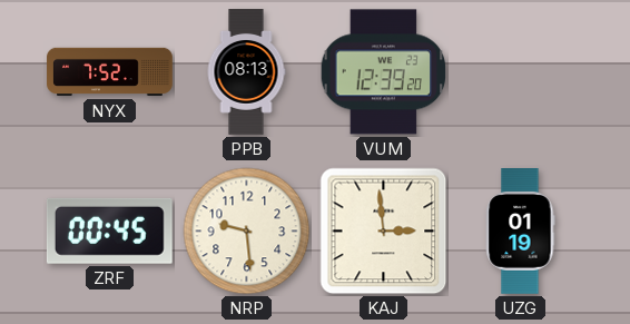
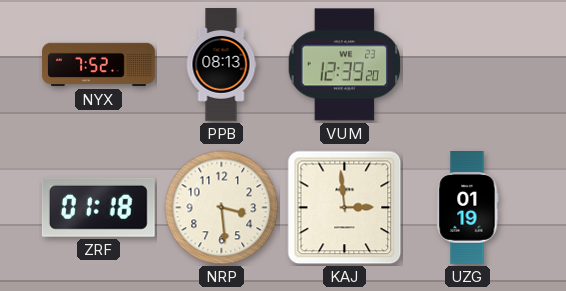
ZRF: 00:45 -> 01:18
NRP: 9:29 -> 3:29
